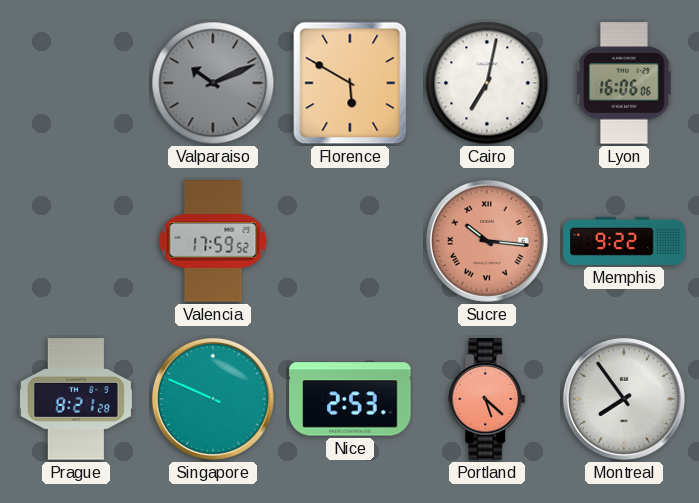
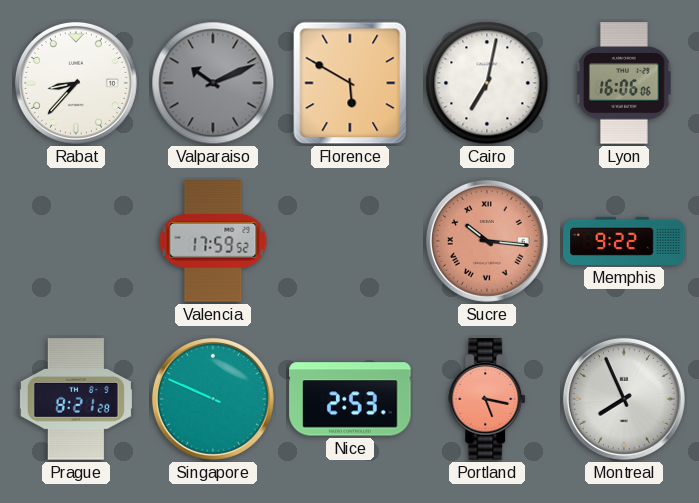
Rabat: none -> 8:37
Portland: 5:22 -> 5:17
Montreal: 7:54 -> 7:56
